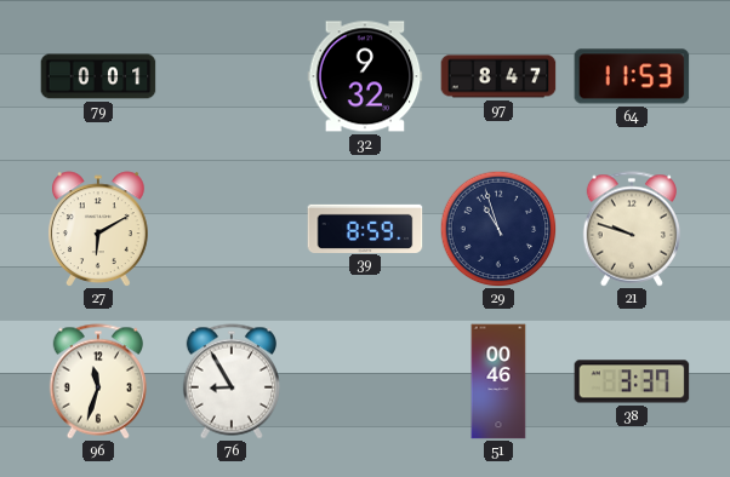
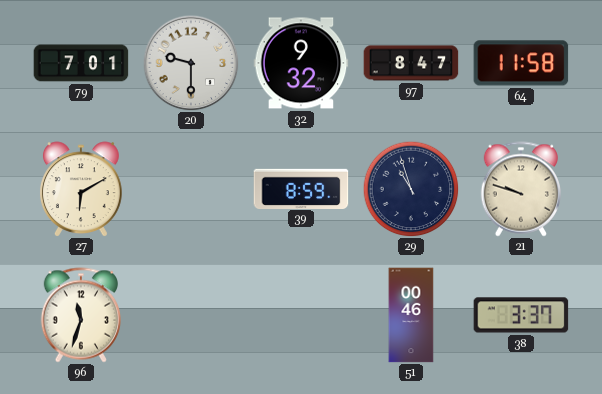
79: 0:01 -> 7:01
20: none -> 9:30
64: 11:53 -> 11:58
76: 8:55 -> none
